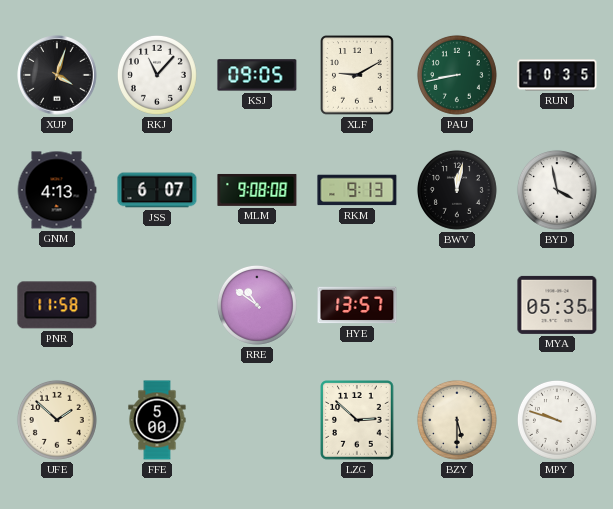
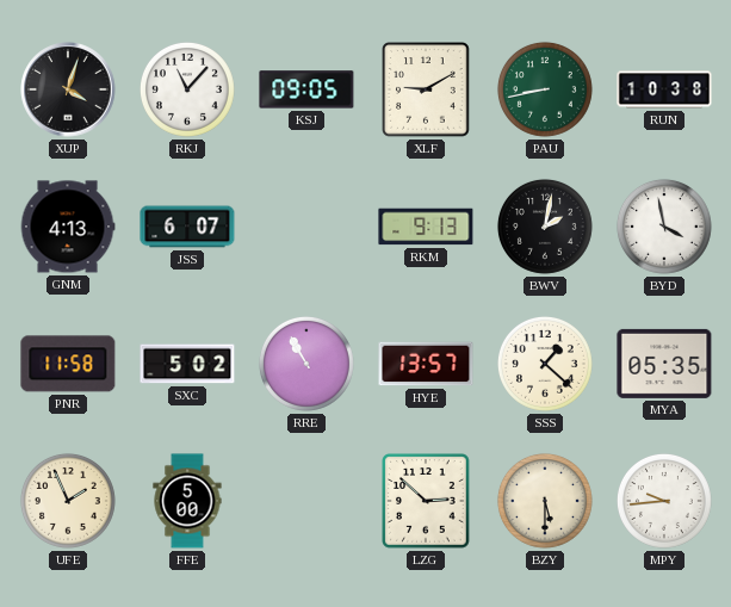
RUN: 10:35 -> 10:38
MLM: 9:08 -> none
BWV: 12:02 -> 2:02
SXC: none -> 5:02
RRE: 10:51 -> 10:55
SSS: none -> 1:22
UFE: 1:52 -> 1:56
MPY: 9:48 -> 9:44
